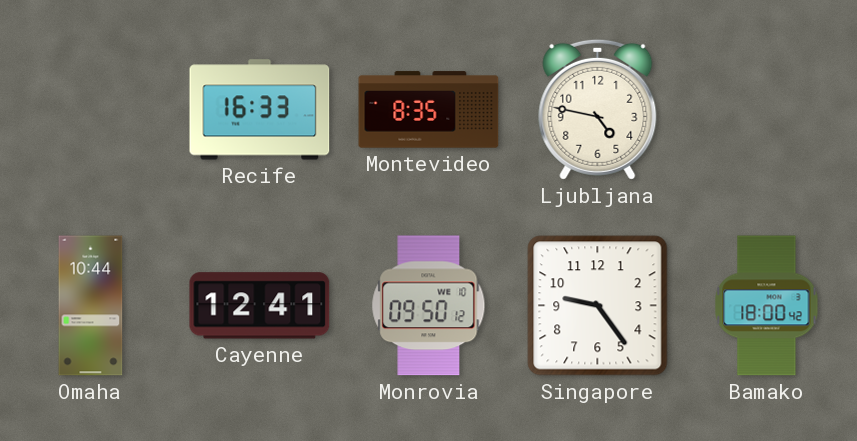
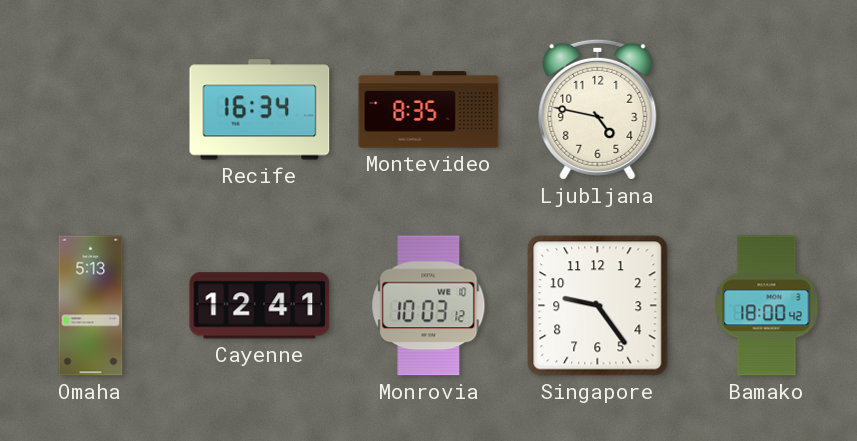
Recife: 16:33 -> 16:34
Omaha: 10:44 -> 5:13
Monrovia: 09:50 -> 10:03
